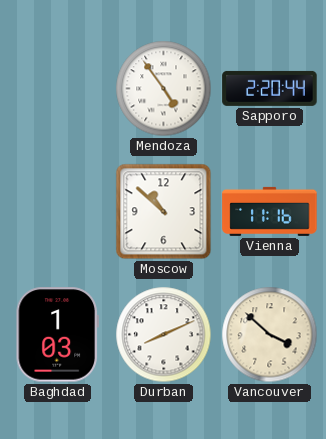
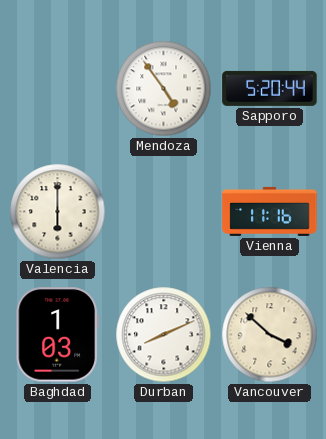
Sapporo: 2:20 -> 5:20
Valencia: none -> 6:00
Moscow: 10:52 -> none
